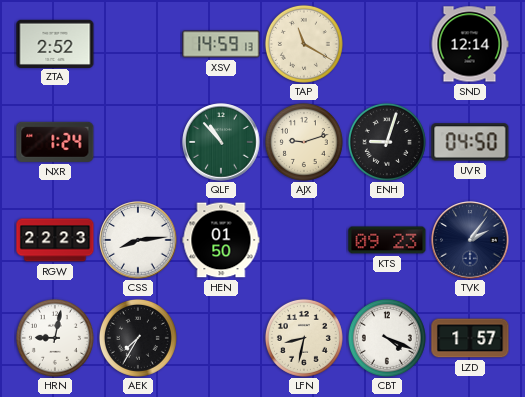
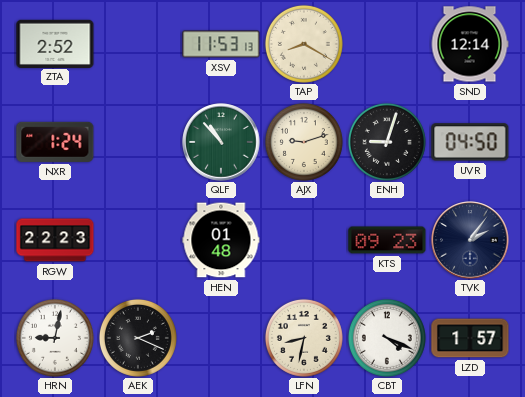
XSV: 14:59 -> 11:53
TAP: 11:20 -> 8:20
CSS: 8:14 -> none
HEN: 01:50 -> 01:48
AEK: 7:35 -> 2:19
